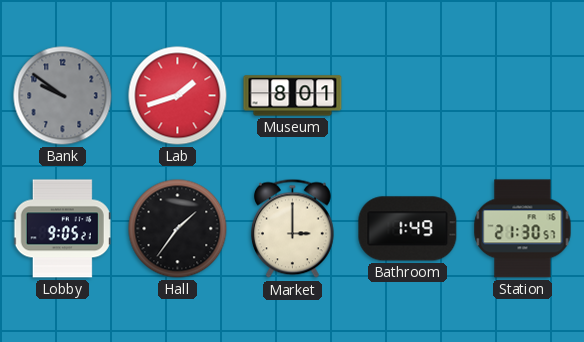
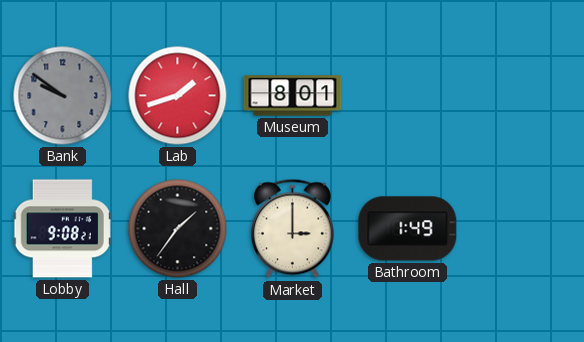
Lobby: 9:05 -> 9:08
Station: 21:30 -> none
